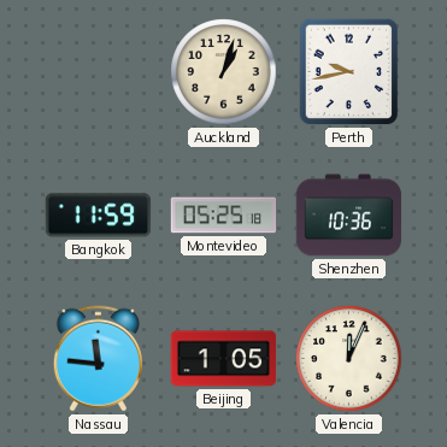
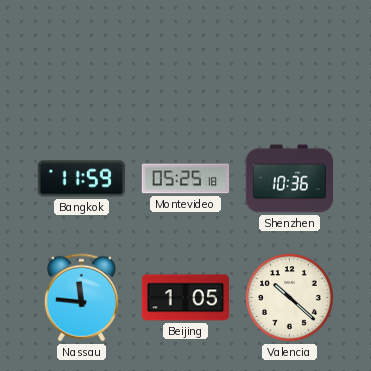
Auckland: 1:03 -> none
Perth: 9:43 -> none
Valencia: 12:04 -> 10:22
